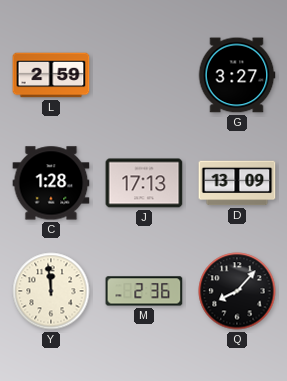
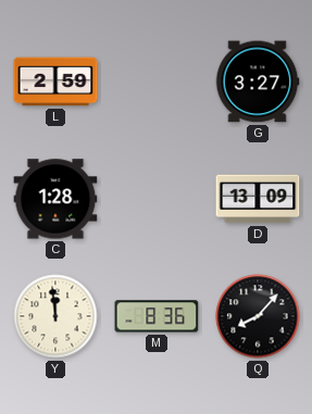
J: 17:13 -> none
M: 2:36 -> 8:36
